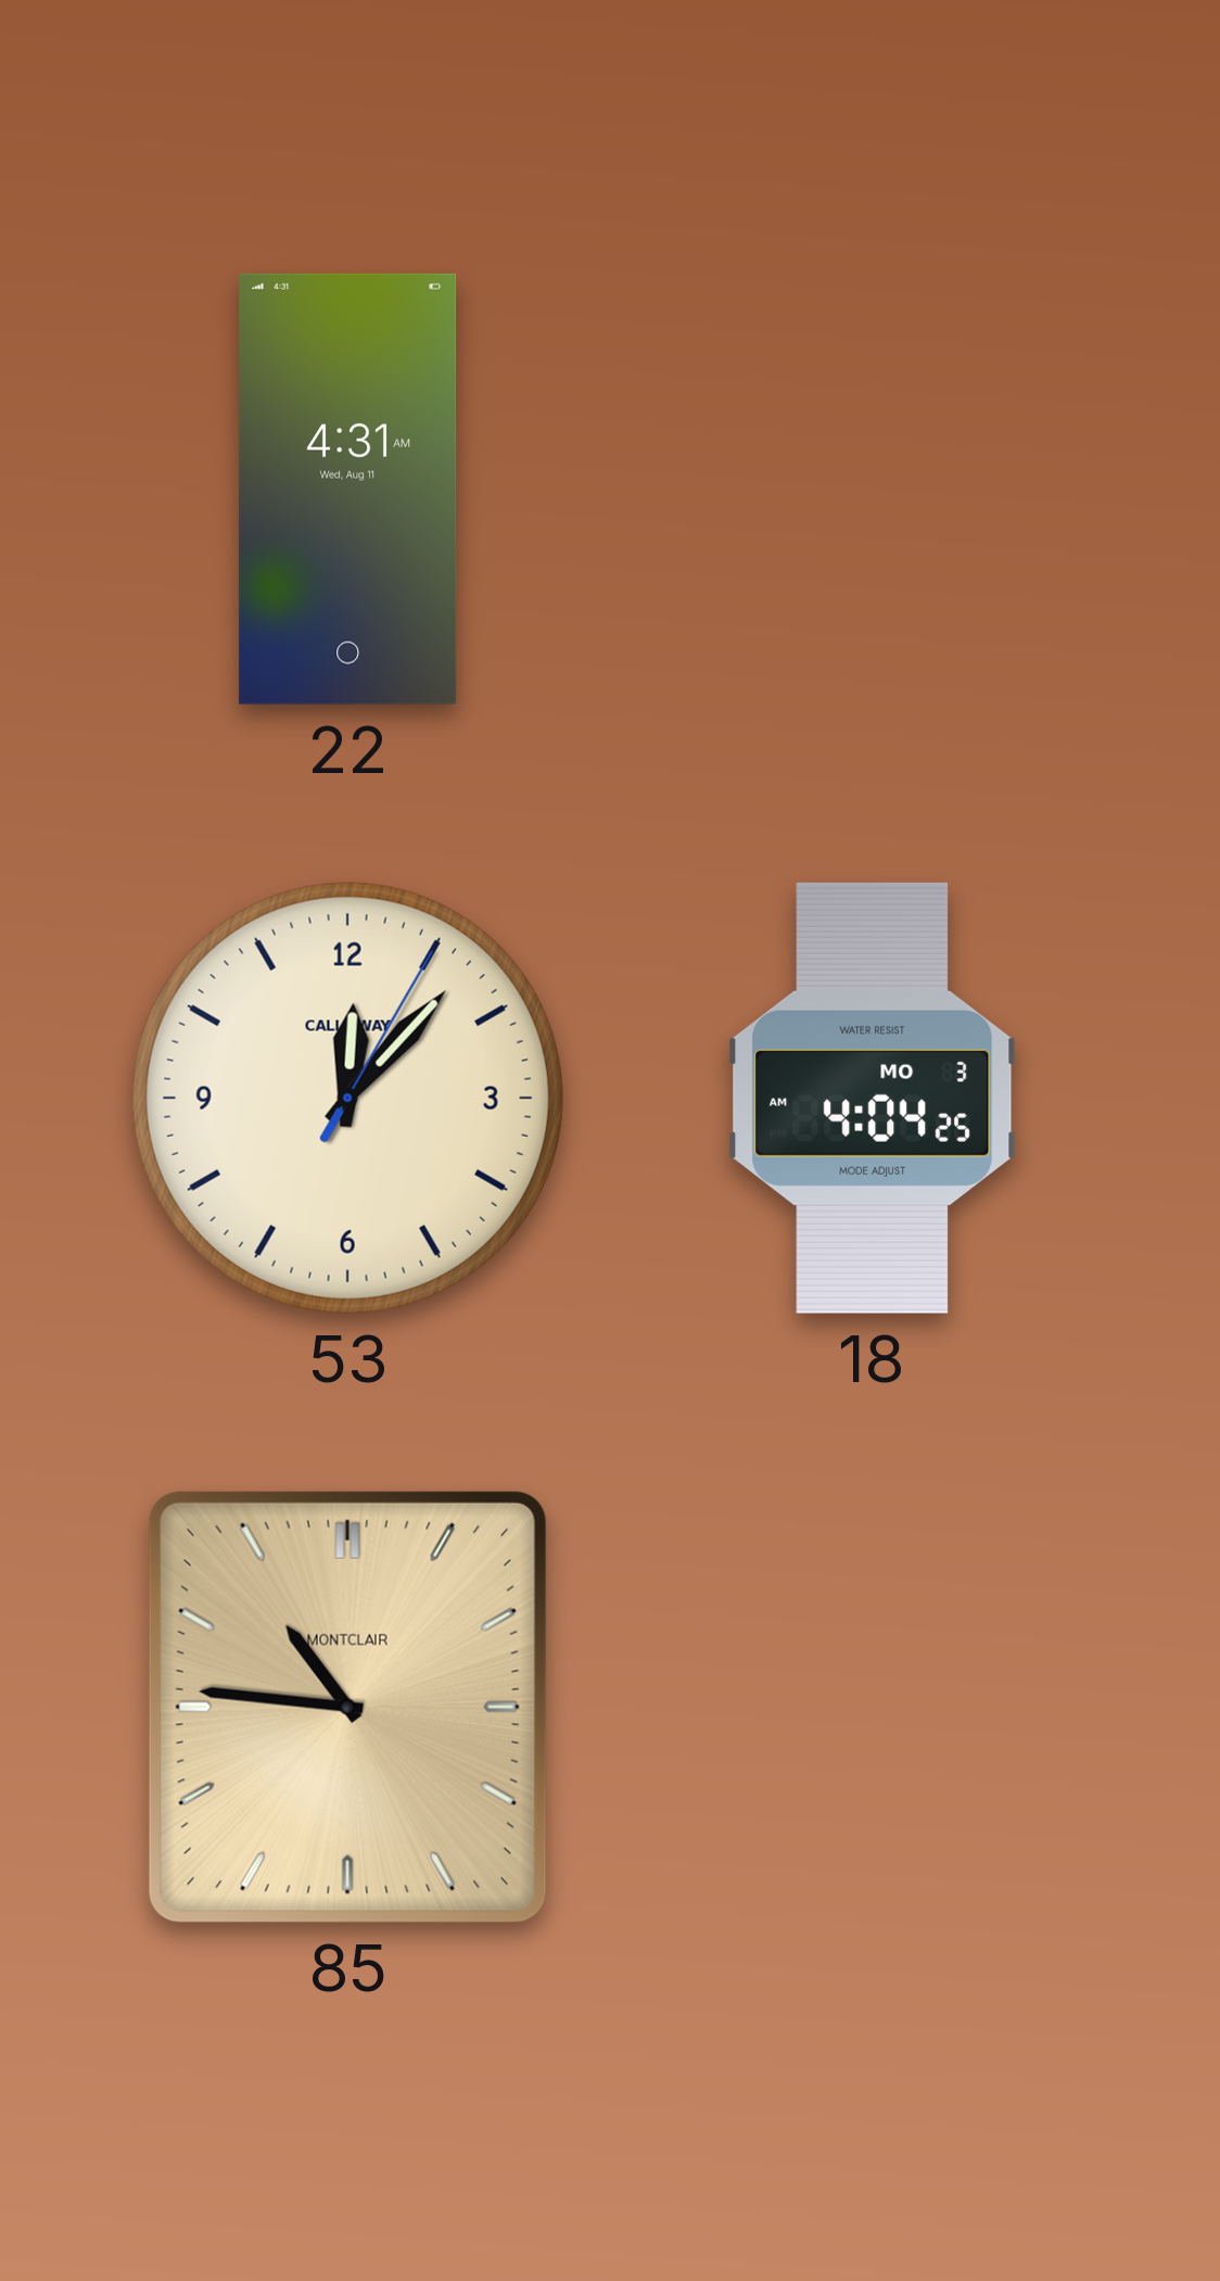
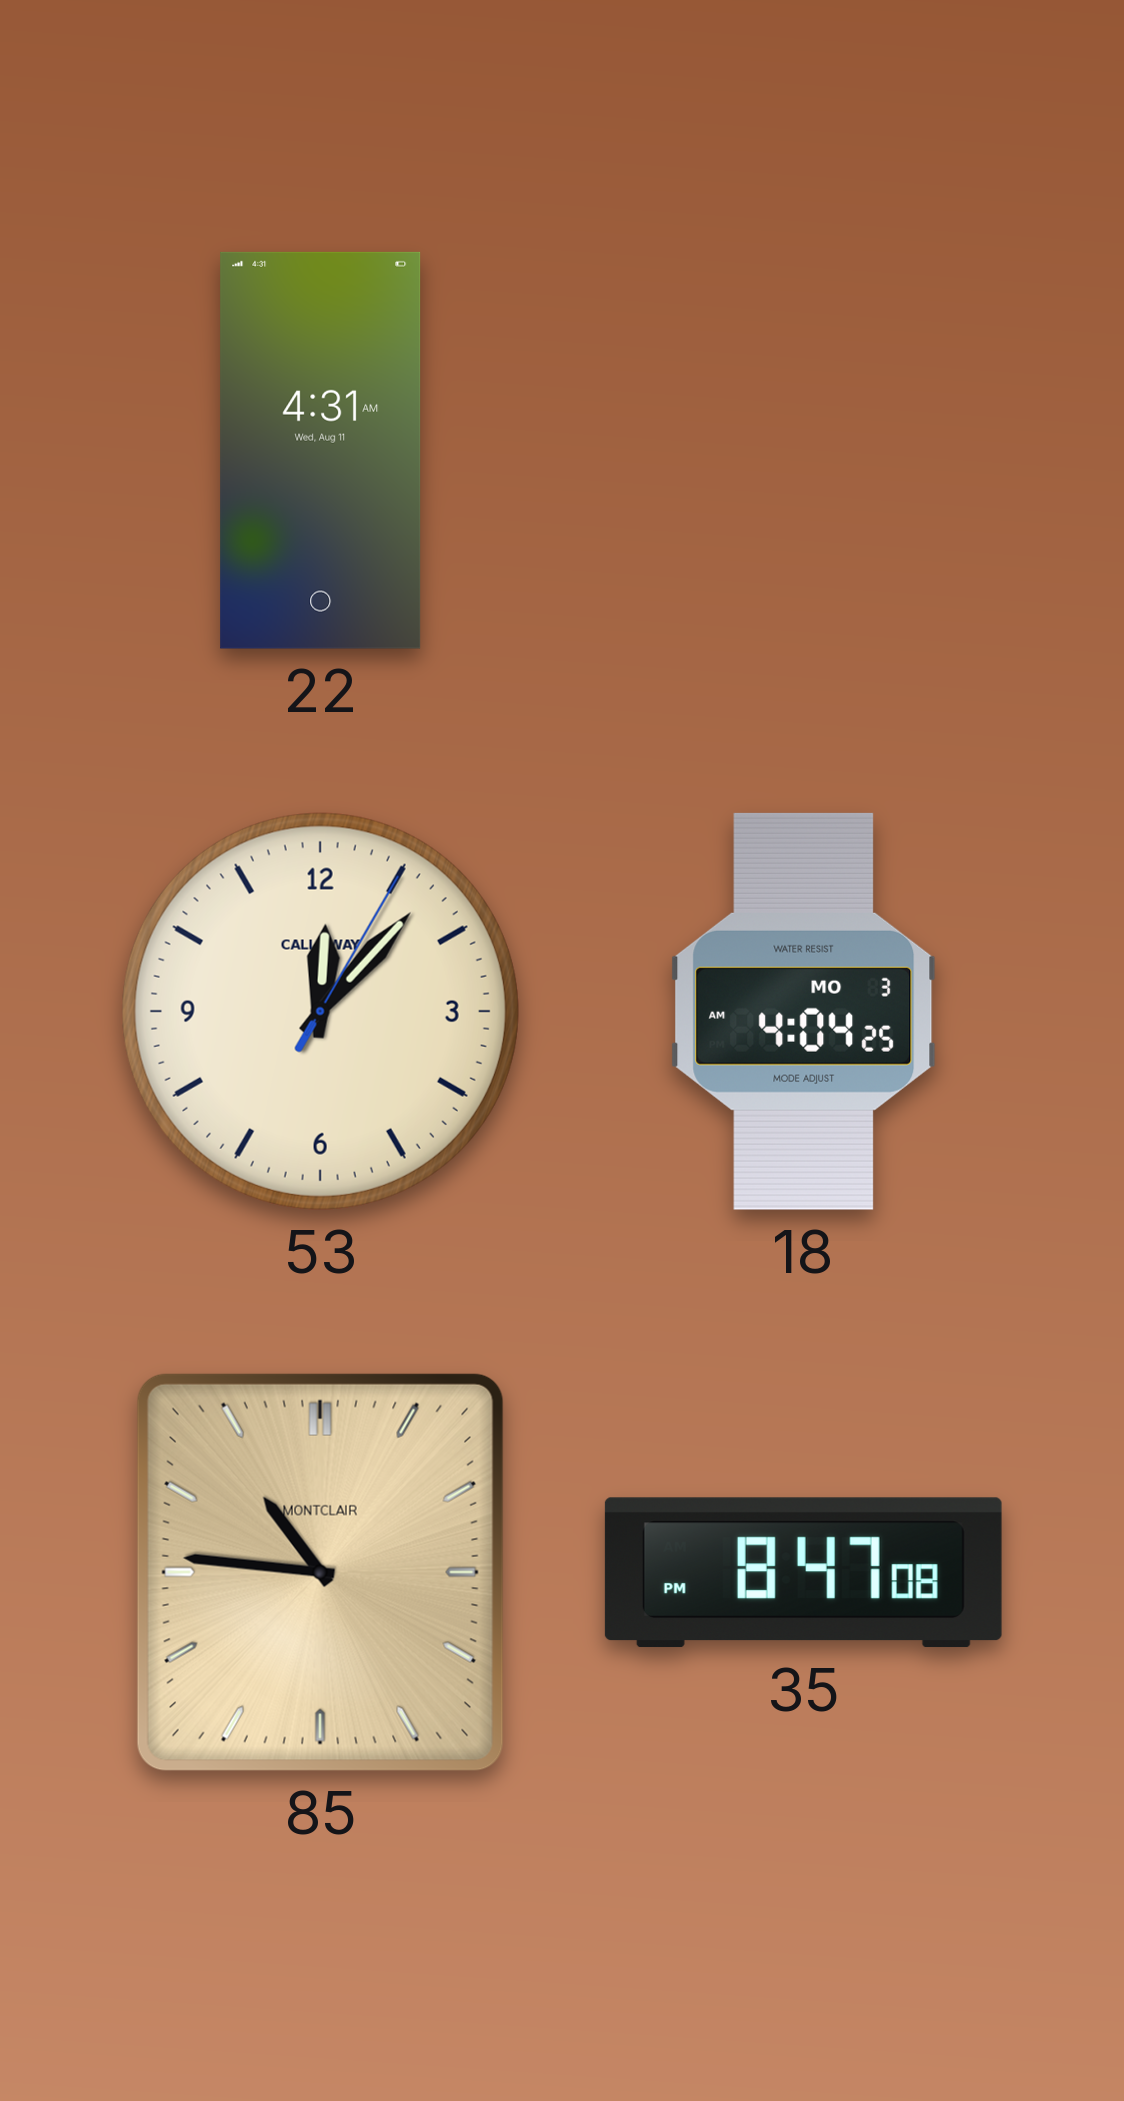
35: none -> 8:47
